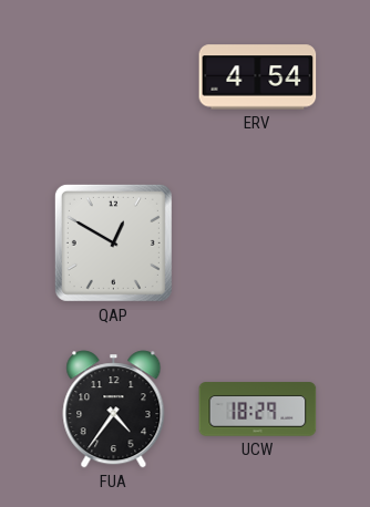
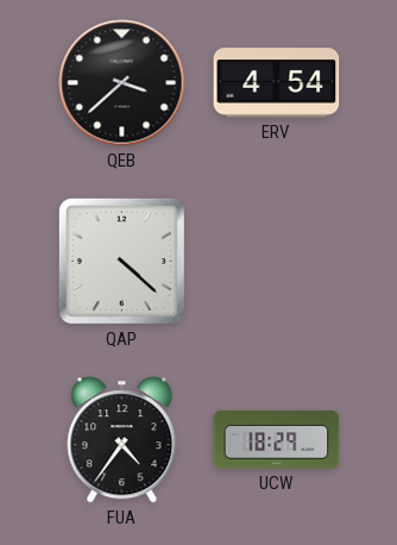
QEB: none -> 3:38
QAP: 12:50 -> 4:22
